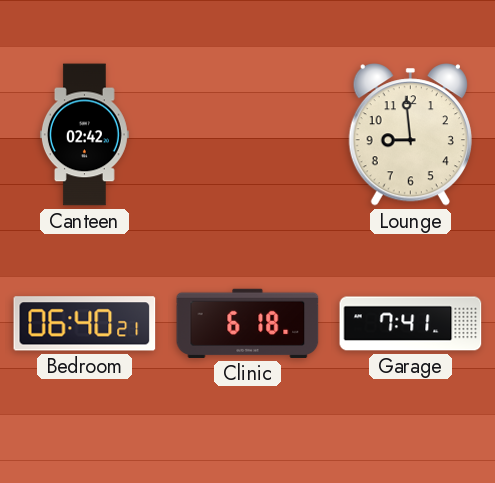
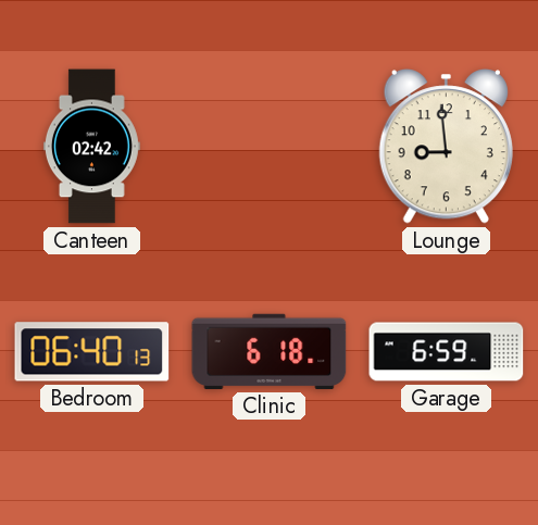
Bedroom: 06:40:21 -> 06:40:13
Garage: 7:41 -> 6:59
